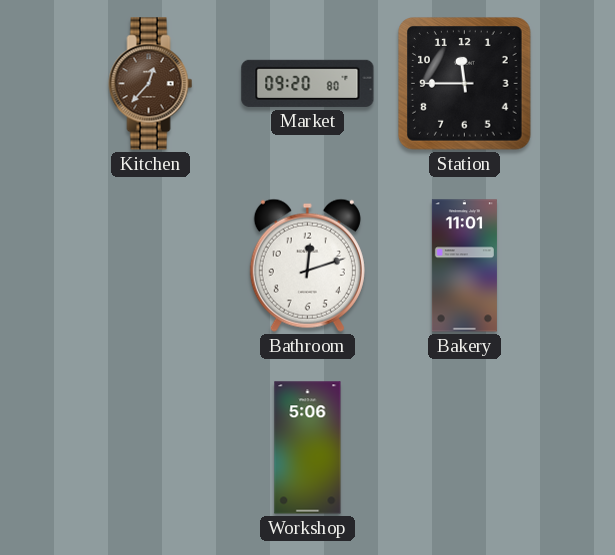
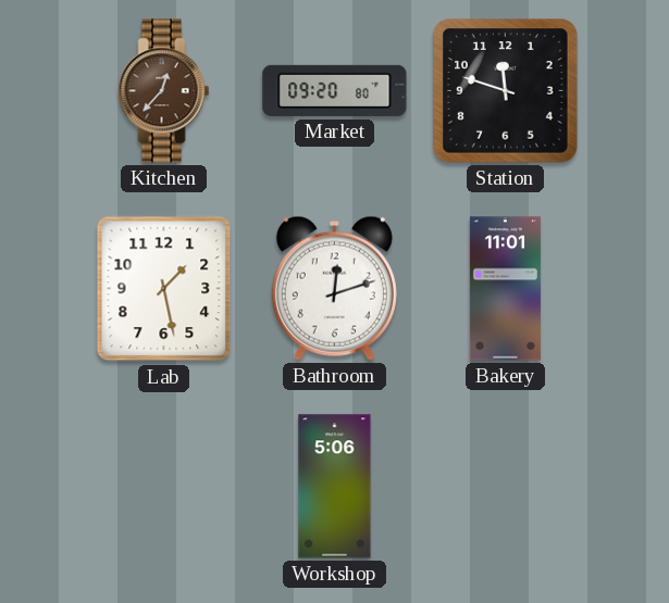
Station: 11:45 -> 11:48
Lab: none -> 1:28
